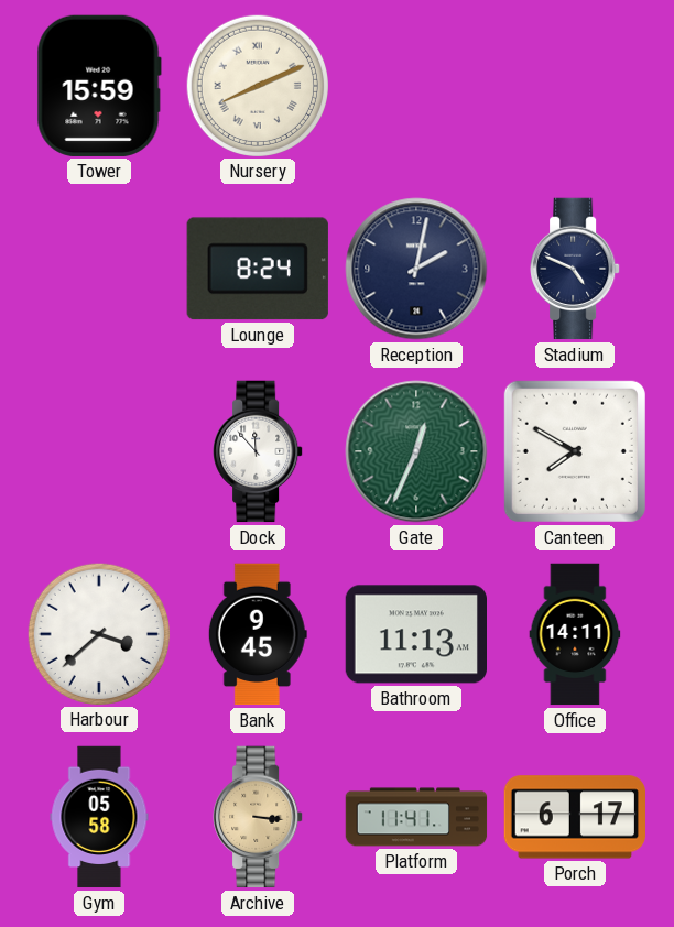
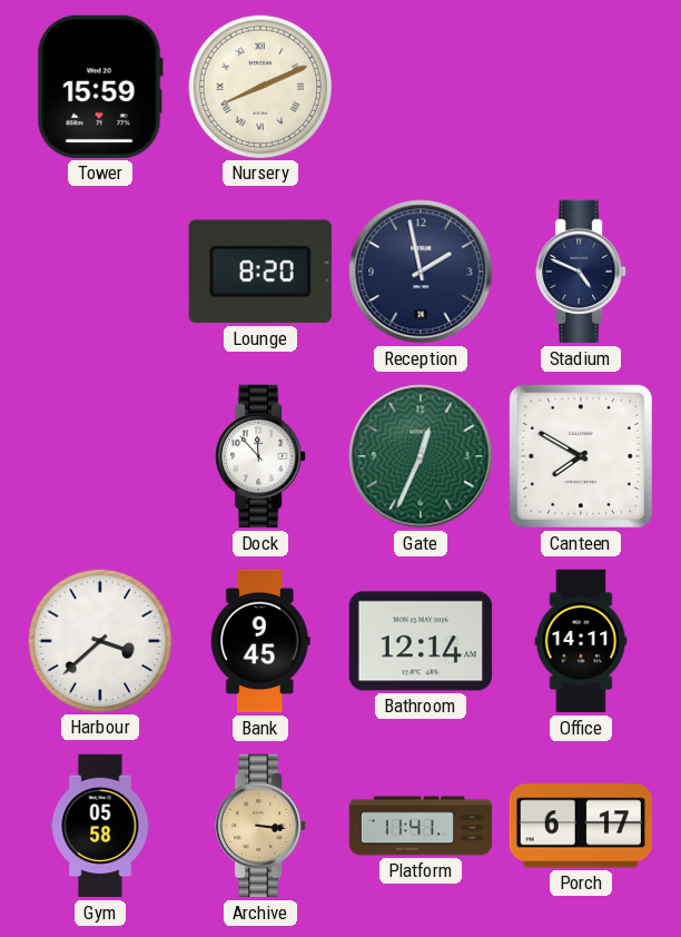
Lounge: 8:24 -> 8:20
Reception: 2:02 -> 1:58
Bathroom: 11:13 -> 12:14
